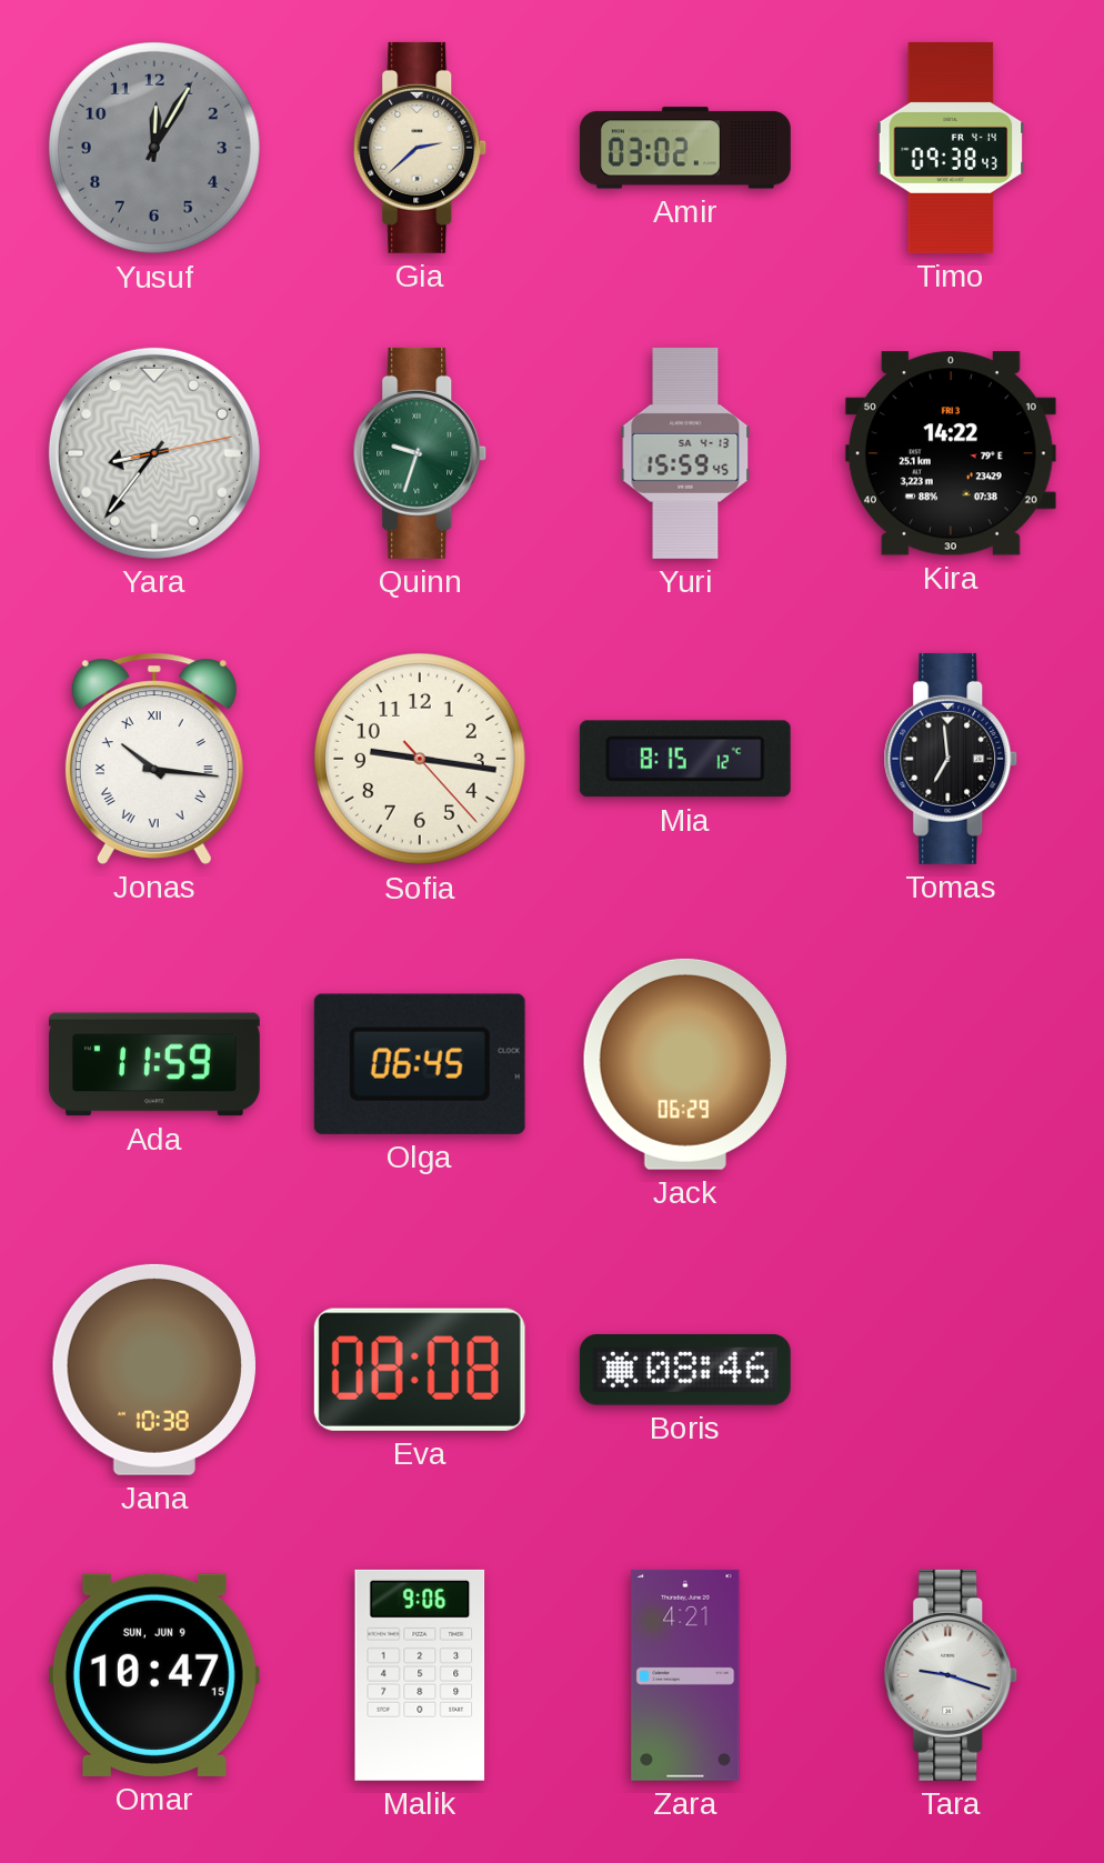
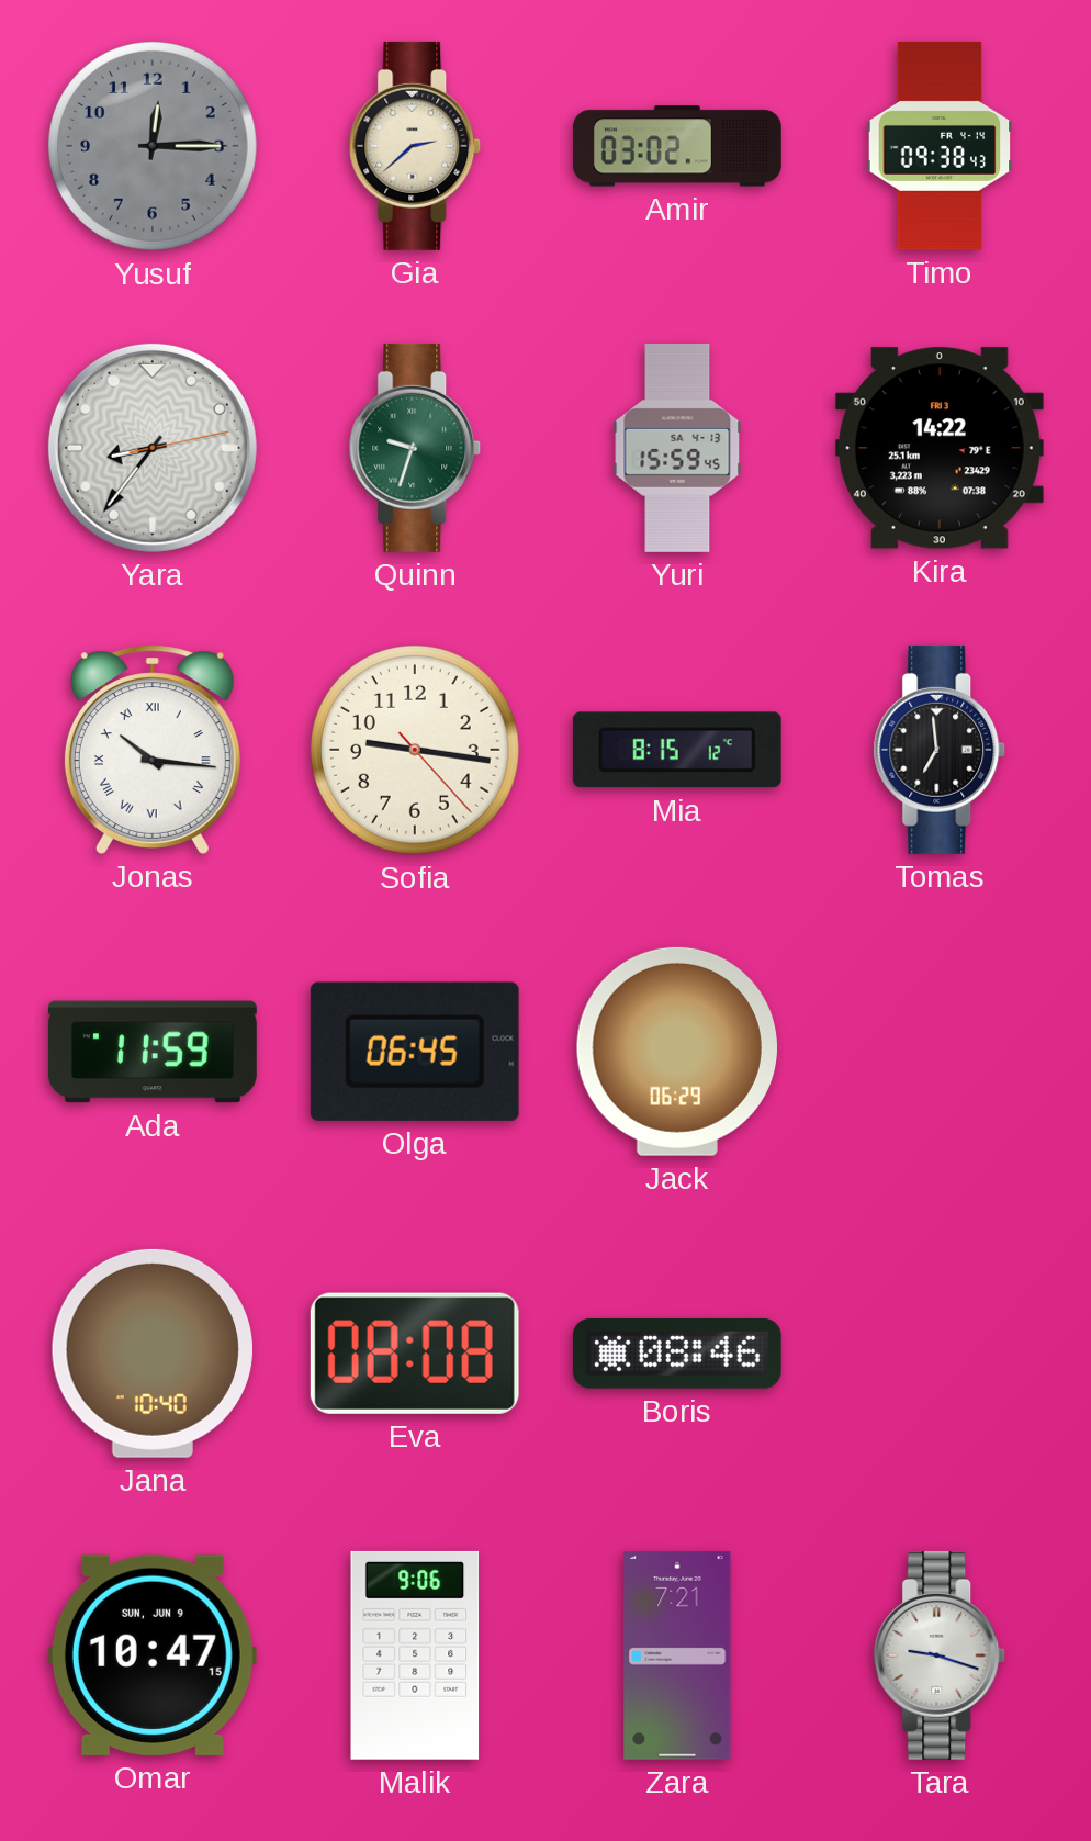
Yusuf: 12:05 -> 12:15
Jana: 10:38 -> 10:40
Zara: 4:21 -> 7:21
